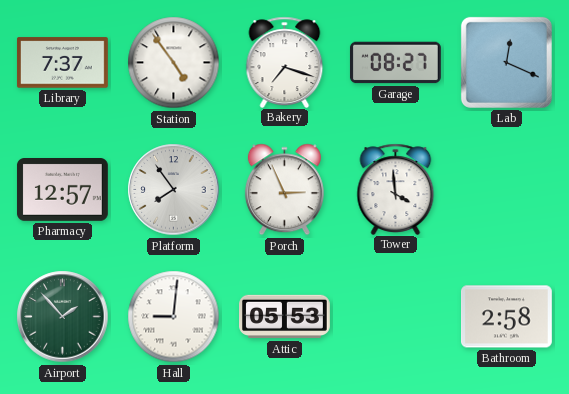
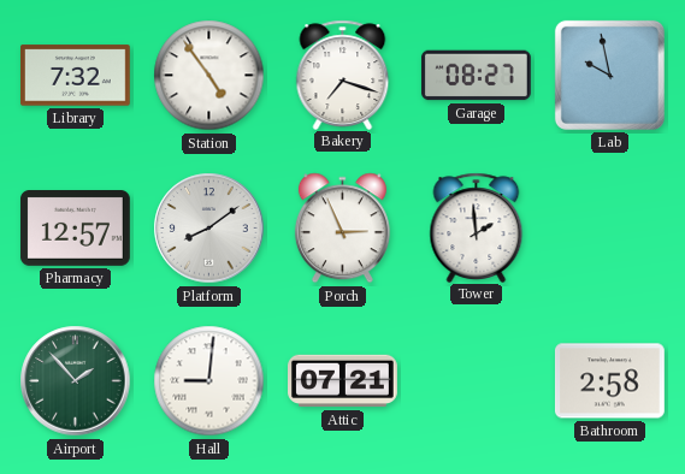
Library: 7:37 -> 7:32
Lab: 12:19 -> 9:58
Platform: 7:54 -> 8:09
Tower: 3:59 -> 1:59
Attic: 05:53 -> 07:21
